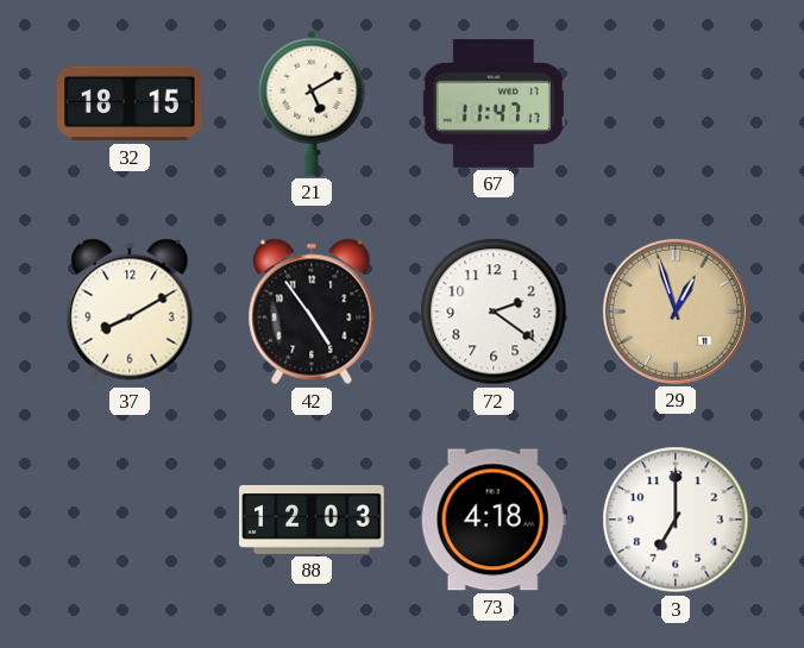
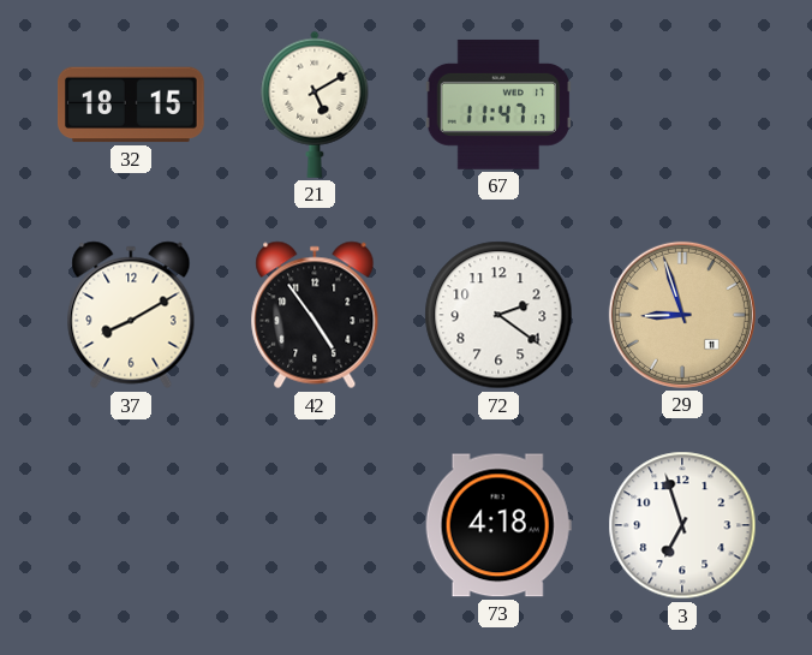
29: 12:57 -> 8:57
88: 12:03 -> none
3: 7:00 -> 6:57
